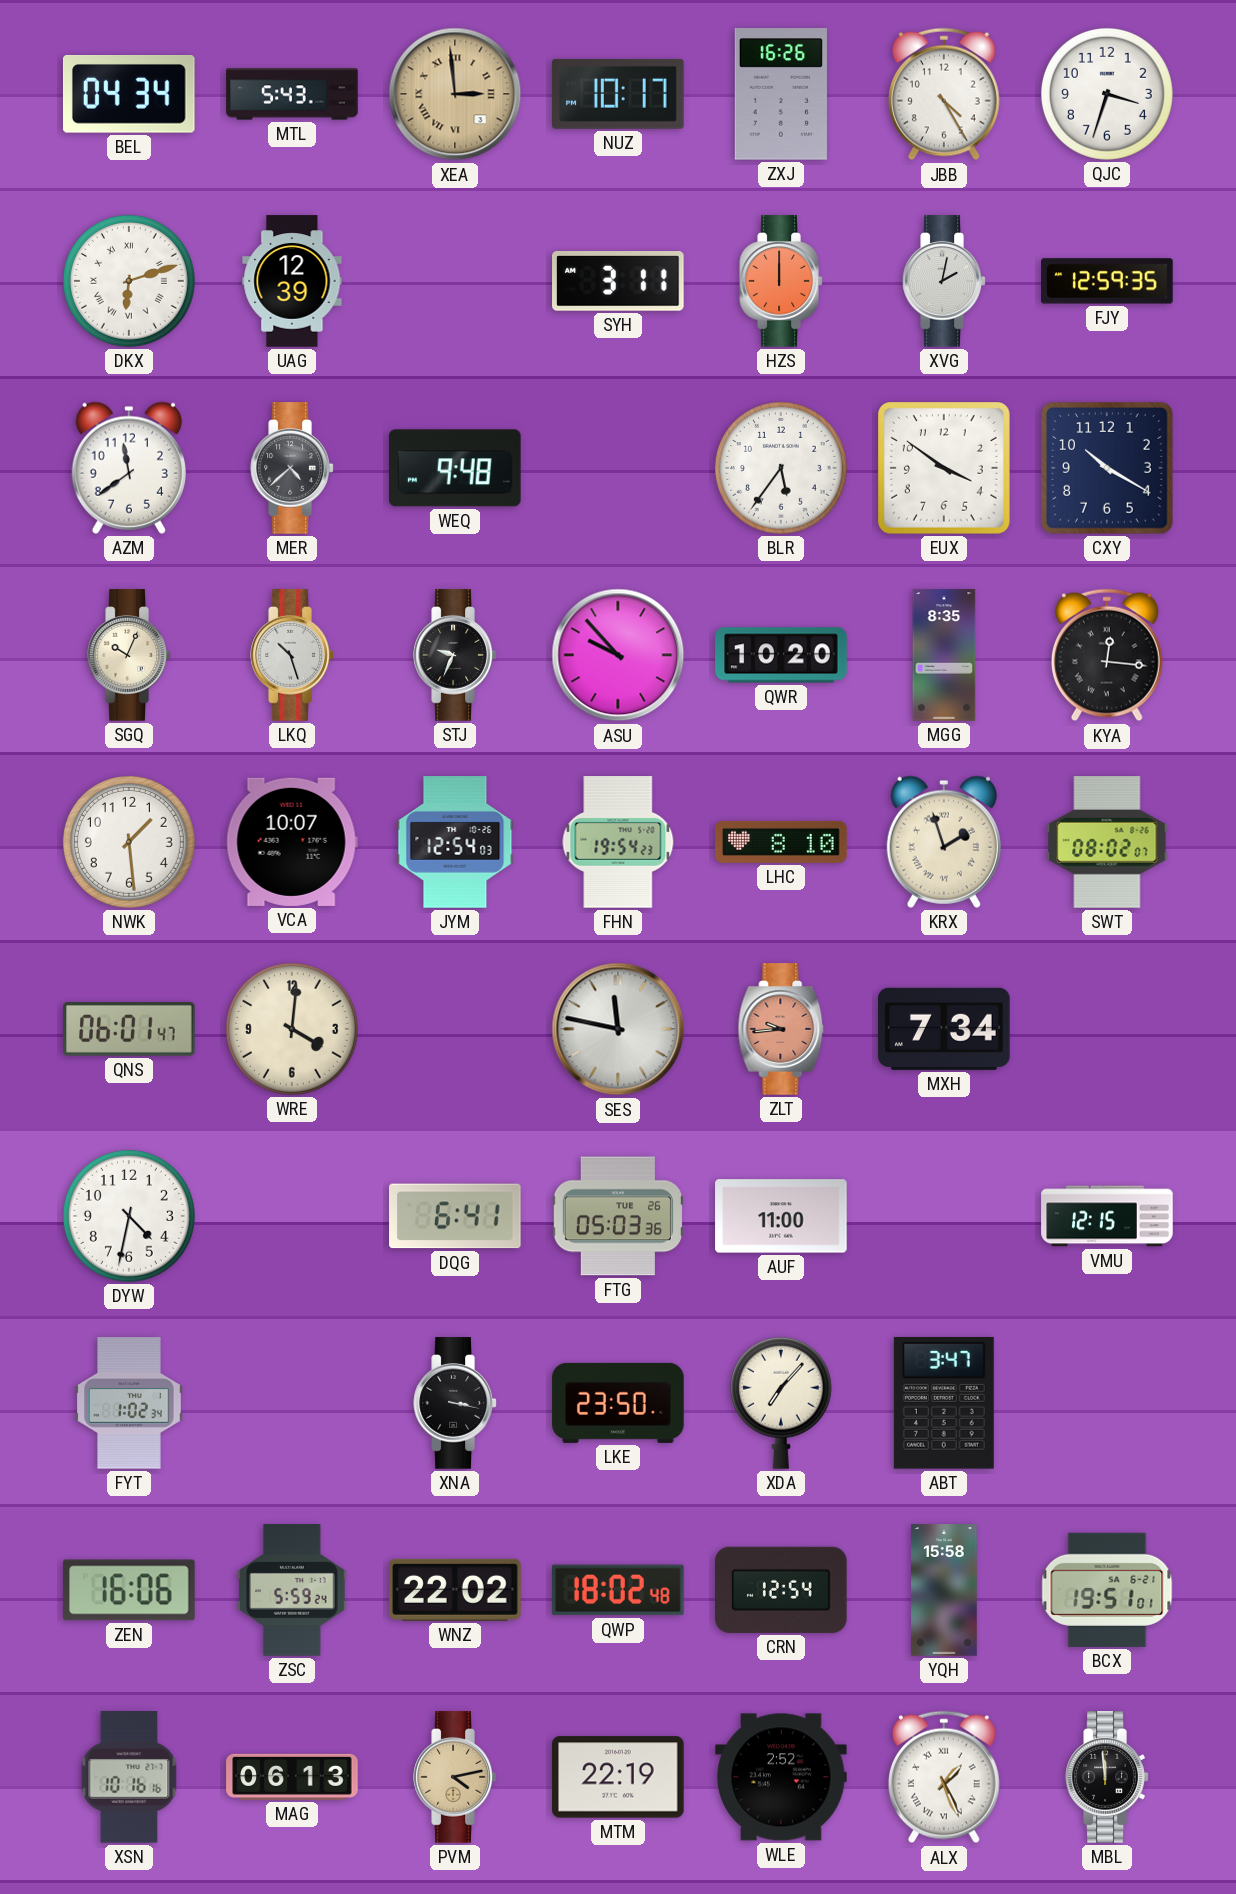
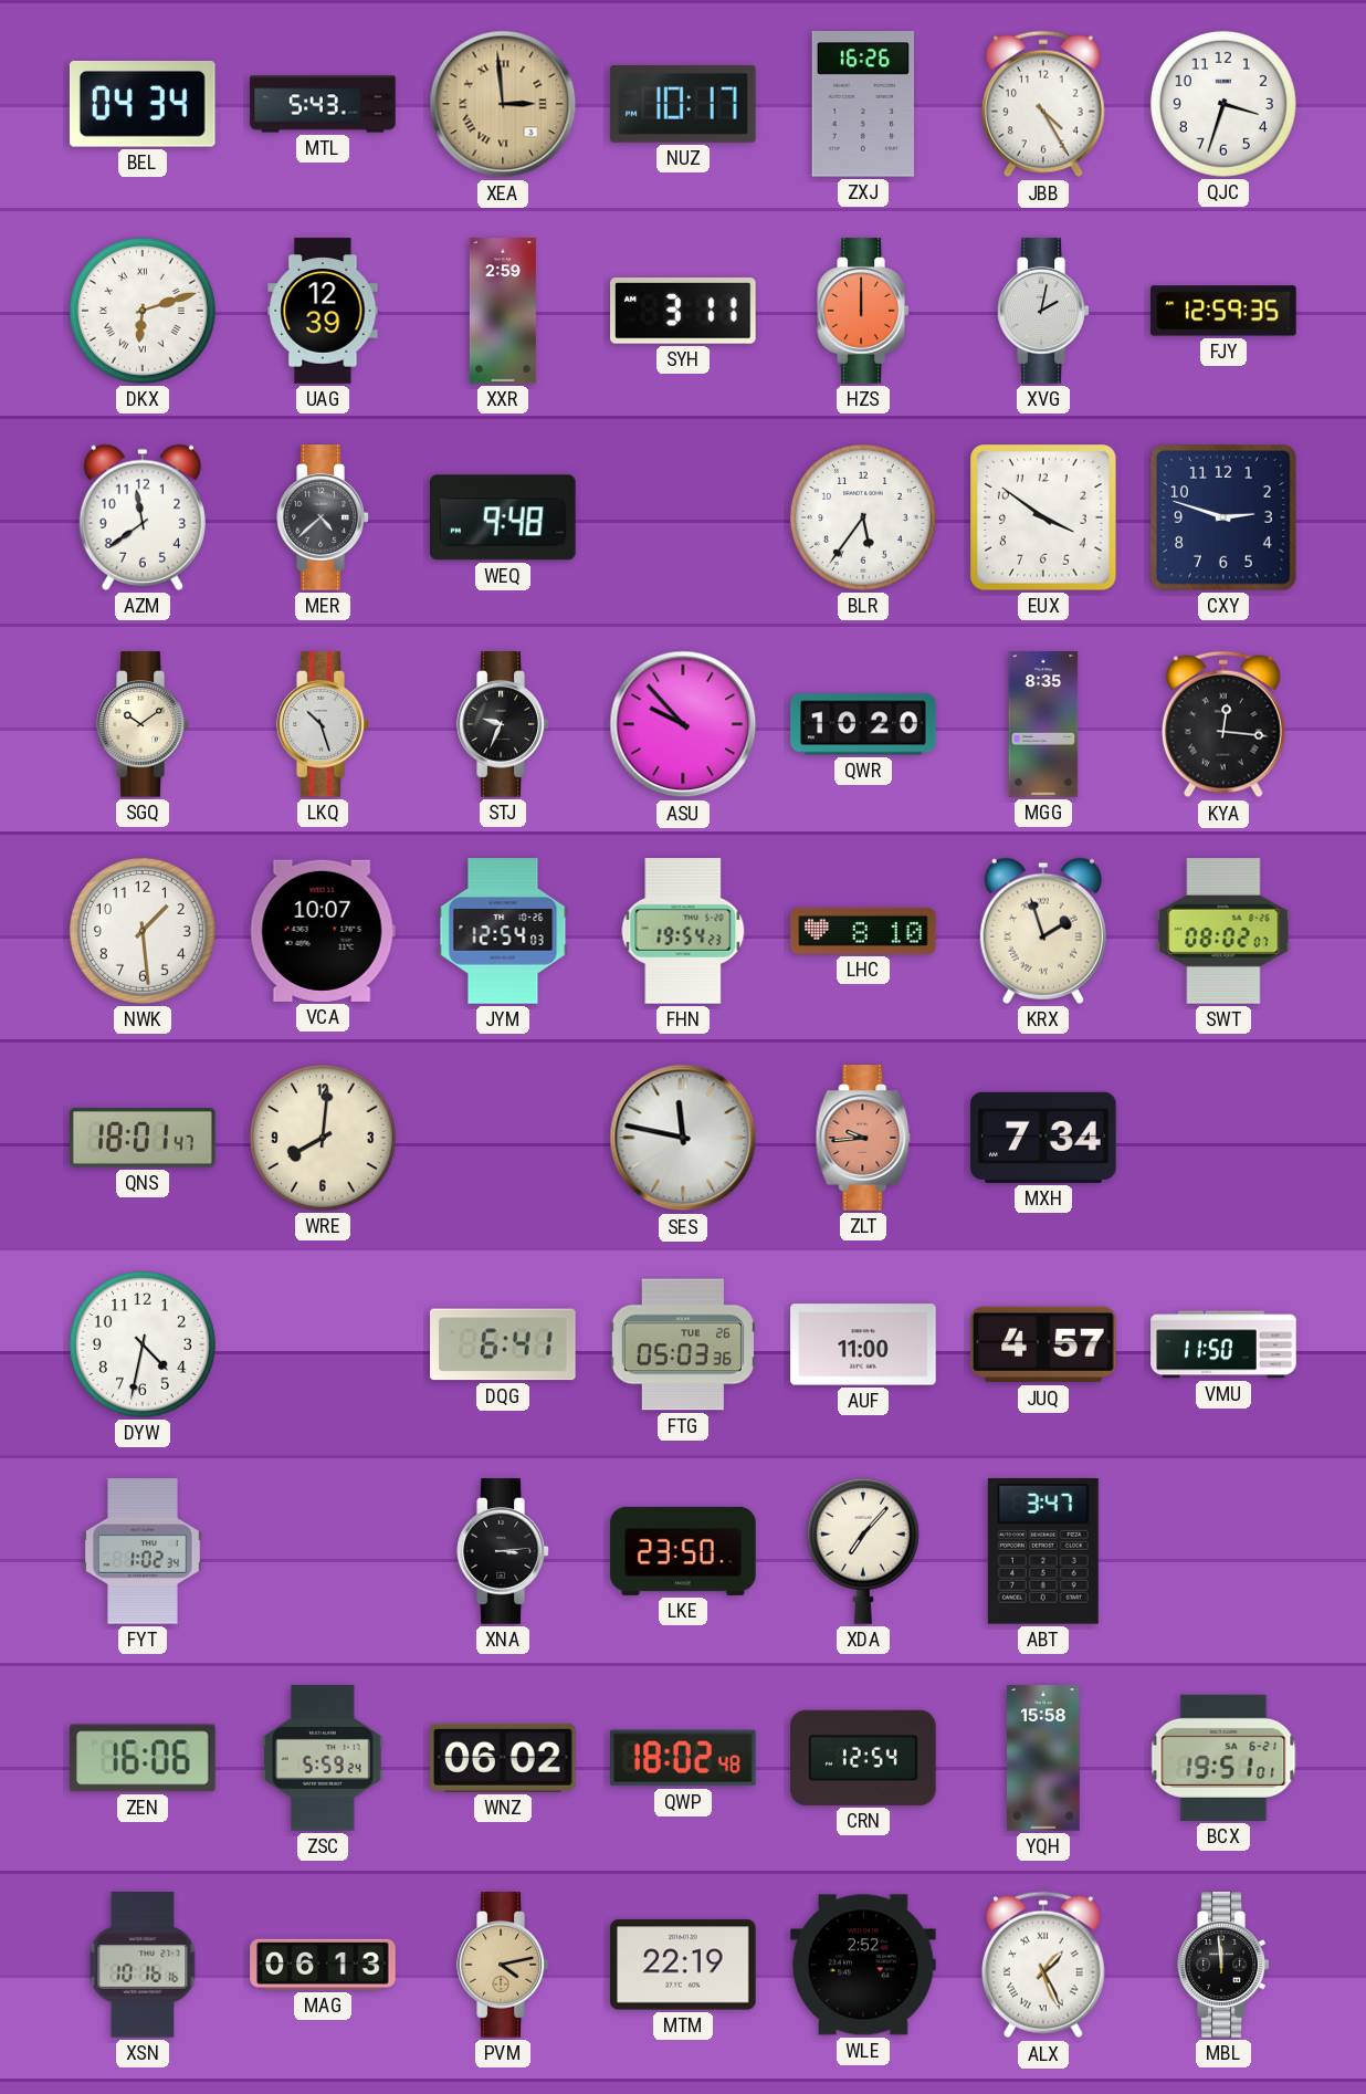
XXR: none -> 2:59
CXY: 10:20 -> 2:48
SGQ: 10:04 -> 10:09
QNS: 06:01 -> 18:01
WRE: 4:01 -> 8:01
JUQ: none -> 4:57
VMU: 12:15 -> 11:50
XNA: 3:17 -> 3:14
WNZ: 22:02 -> 06:02
